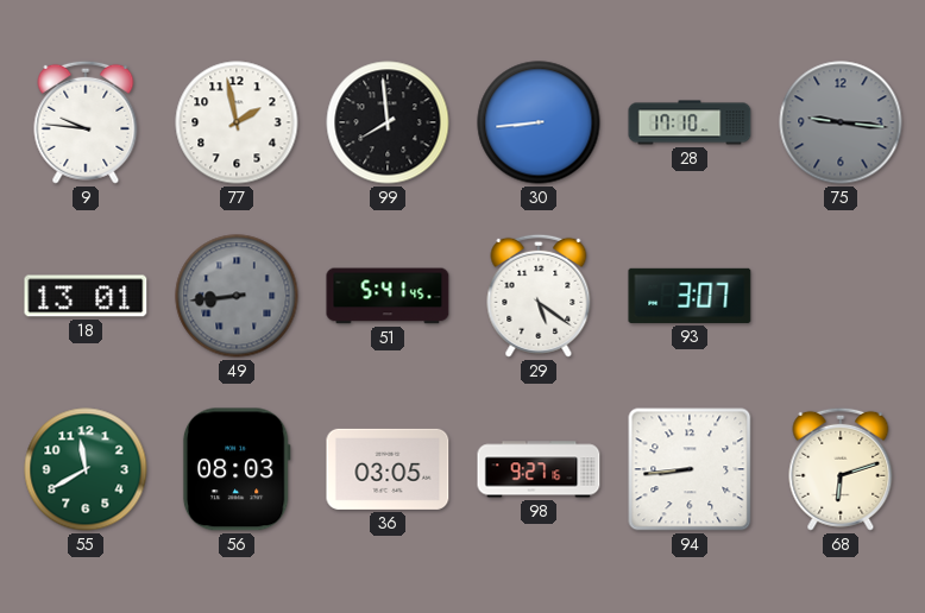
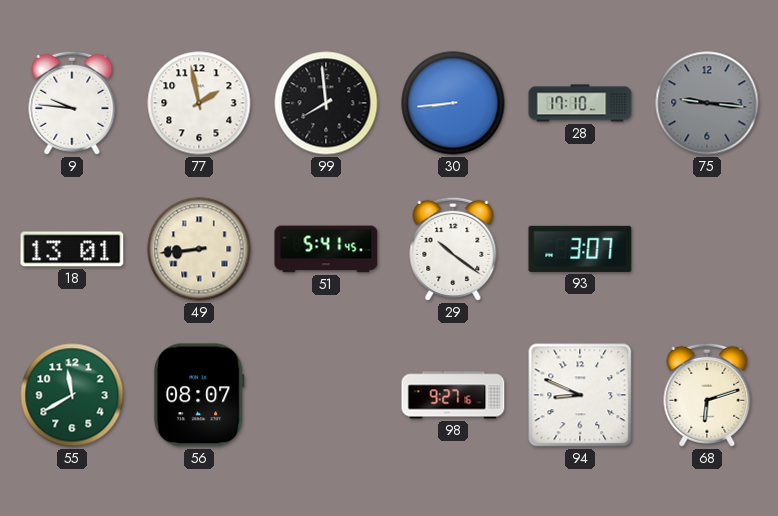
49 dial: grey -> cream
29: 5:21 -> 10:21
56: 08:03 -> 08:07
36: 03:05 -> none
94: 8:44 -> 8:49
